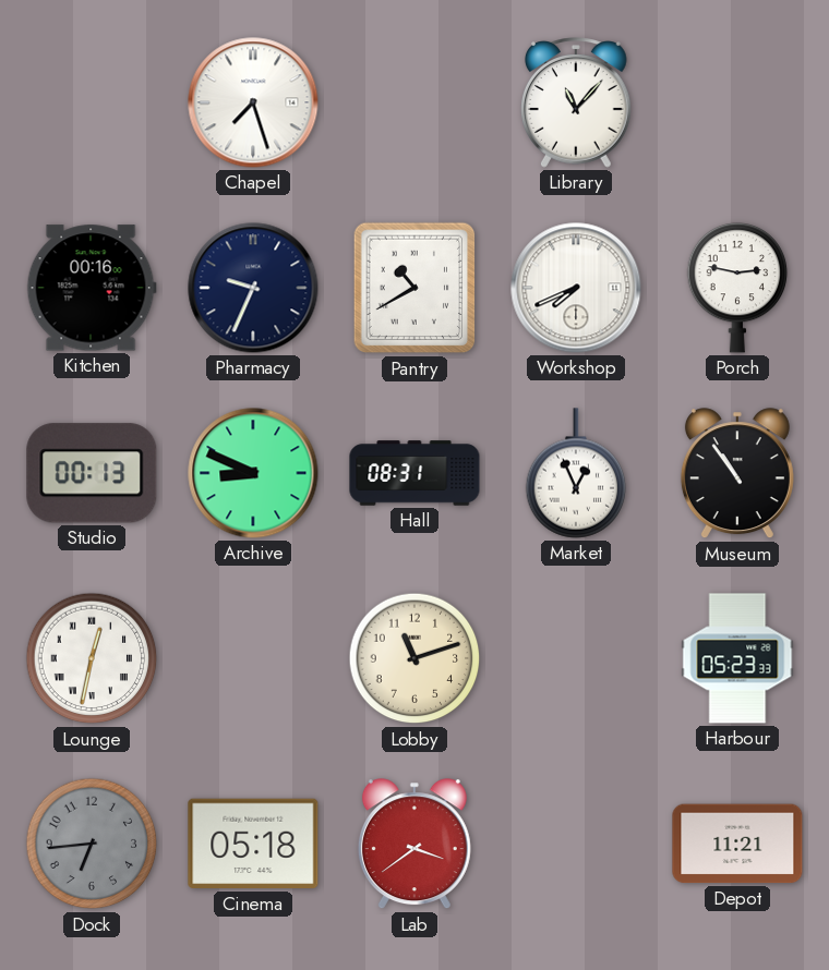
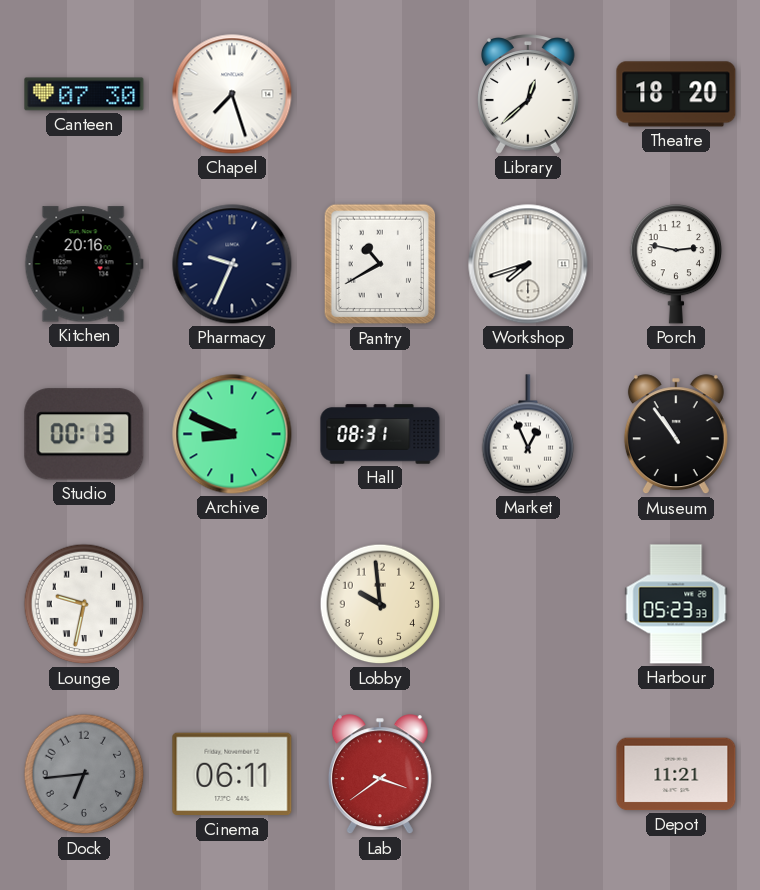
Canteen: none -> 07:30
Library: 11:07 -> 12:38
Theatre: none -> 18:20
Kitchen: 00:16 -> 20:16
Workshop: 7:41 -> 7:42
Lounge: 12:32 -> 9:32
Lobby: 11:12 -> 9:59
Cinema: 05:18 -> 06:11
